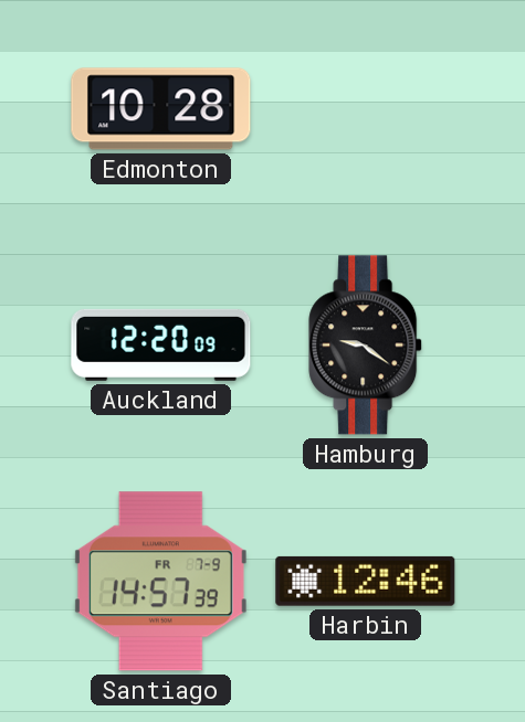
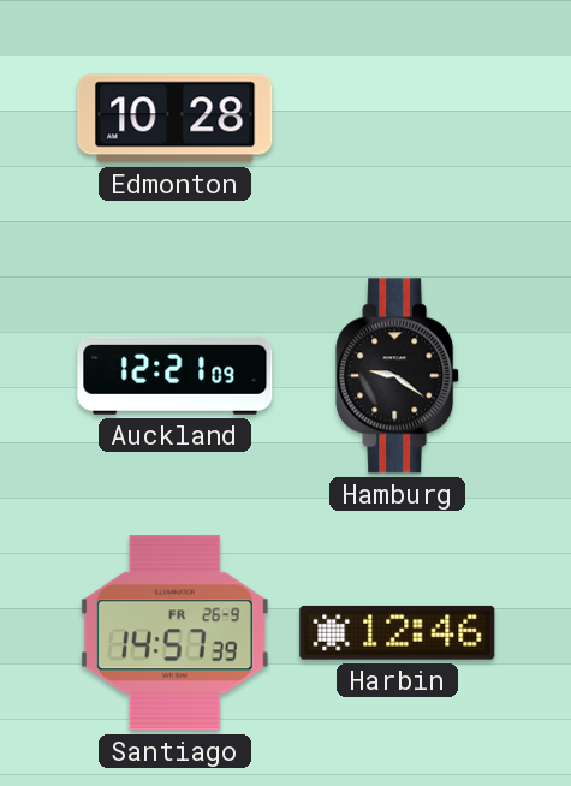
Auckland: 12:20 -> 12:21
Santiago date: FR 7-9 -> FR 26-9
